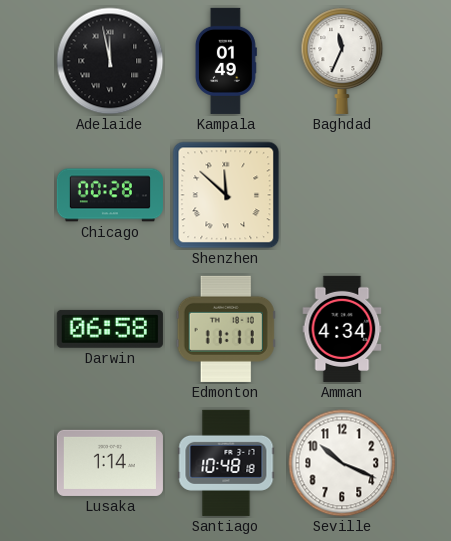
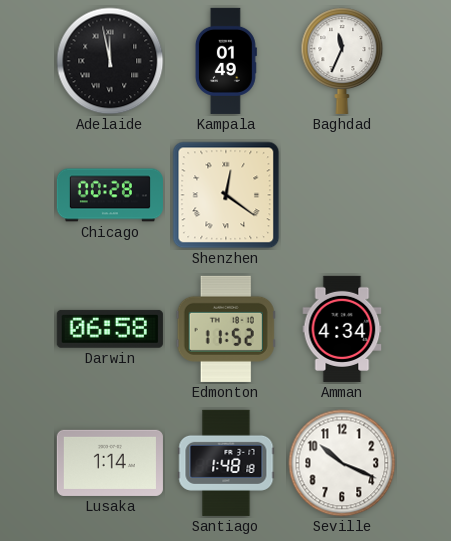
Shenzhen: 11:52 -> 12:21
Edmonton: 11:11 -> 11:52
Santiago: 10:48 -> 1:48
